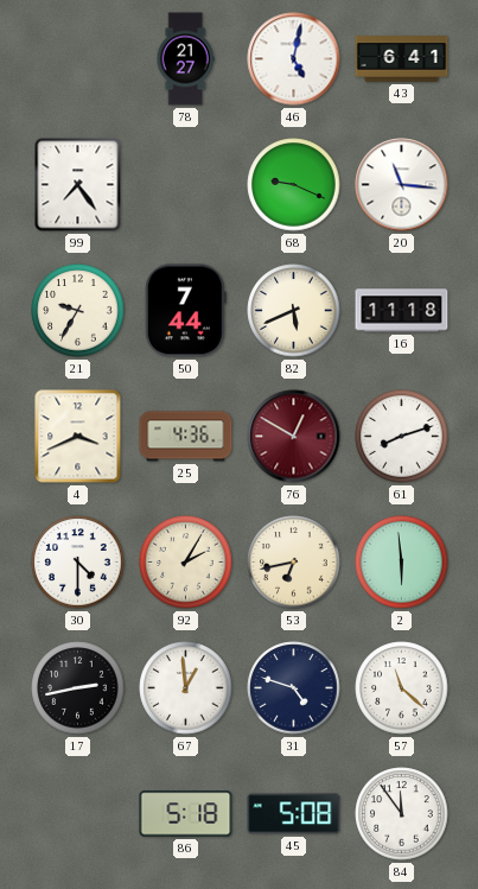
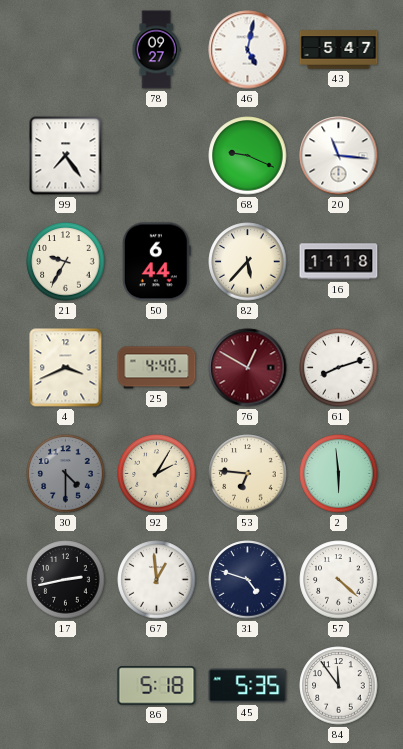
78: 21:27 -> 09:27
43: 6:41 -> 5:47
50: 7:44 -> 6:44
82: 5:41 -> 5:37
25: 4:36 -> 4:40
30 dial: white -> grey
53: 6:43 -> 6:46
57: 11:22 -> 4:22
45: 5:08 -> 5:35
